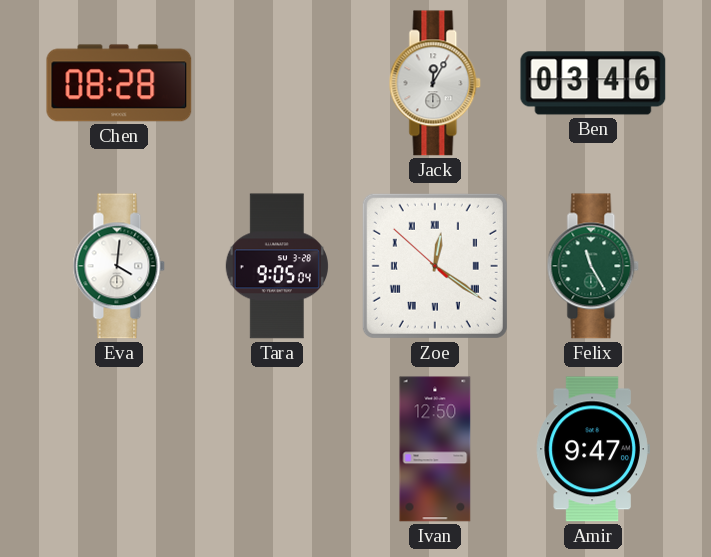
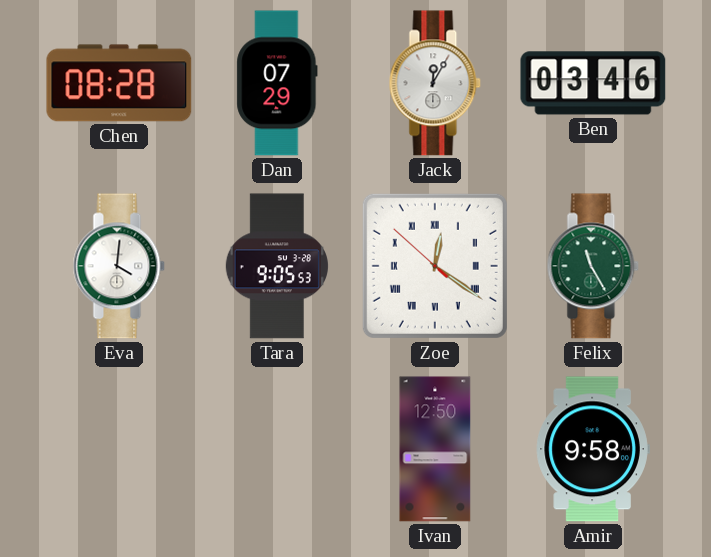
Dan: none -> 07:29
Tara: 9:05:04 -> 9:05:53
Amir: 9:47 -> 9:58
